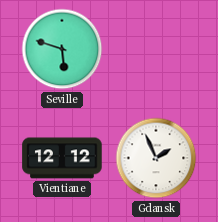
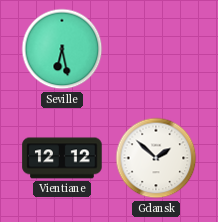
Seville: 5:48 -> 6:28
Gdansk: 1:56 -> 1:52
